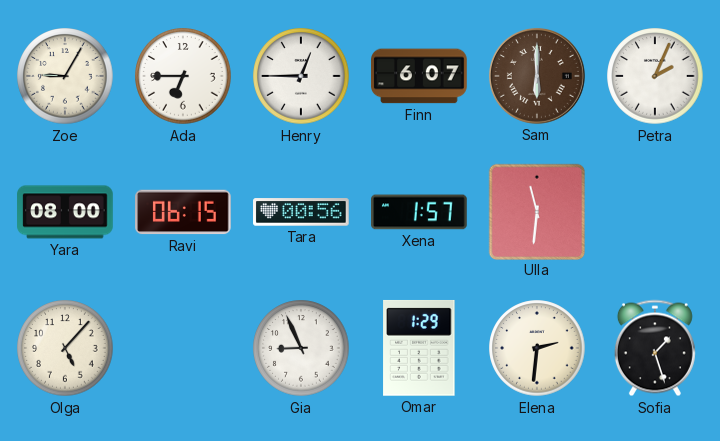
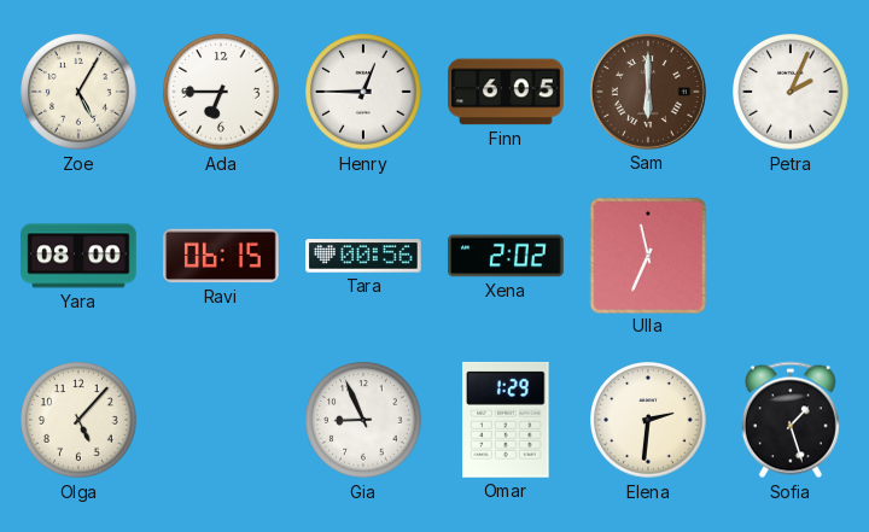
Zoe: 9:05 -> 5:05
Finn: 6:07 -> 6:05
Xena: 1:57 -> 2:02
Ulla: 11:31 -> 11:34
